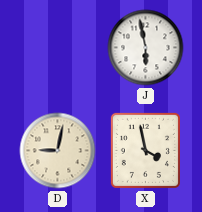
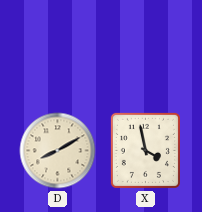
J: 5:58 -> none
D: 9:02 -> 8:10
